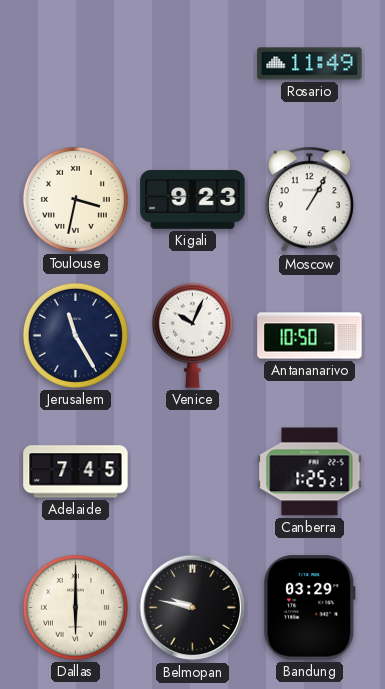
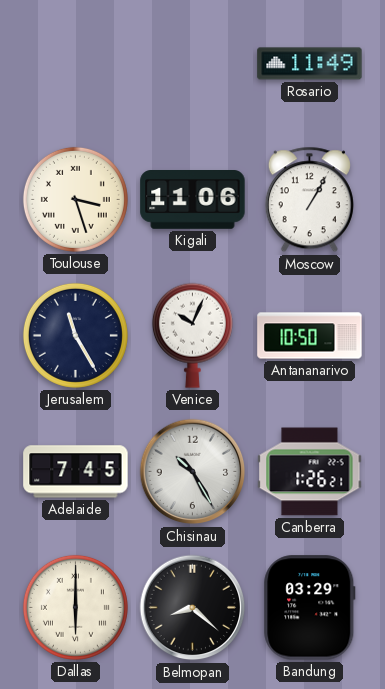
Toulouse: 3:32 -> 3:27
Kigali: 9:23 -> 11:06
Chisinau: none -> 10:25
Canberra: 1:25 -> 1:26
Belmopan: 9:47 -> 8:22
